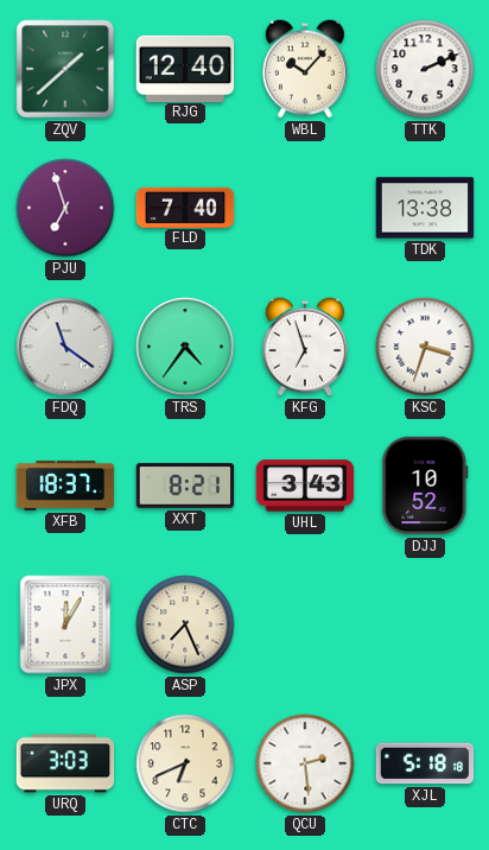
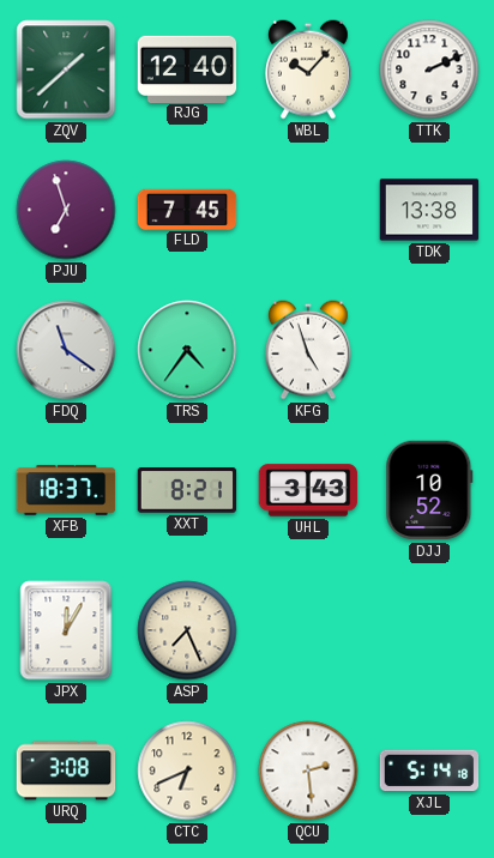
FLD: 7:40 -> 7:45
KFG: 6:57 -> 4:57
KSC: 3:33 -> none
URQ: 3:03 -> 3:08
XJL: 5:18 -> 5:14
